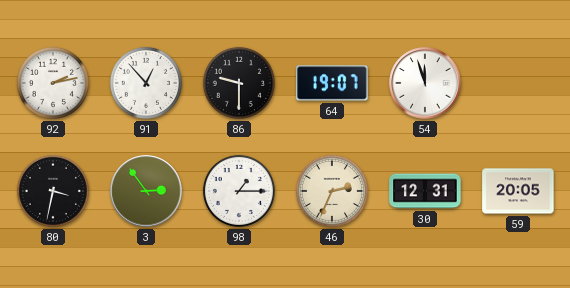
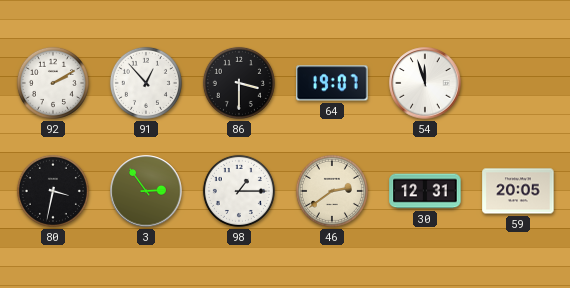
92: 2:13 -> 2:10
86: 9:30 -> 3:30
46: 2:34 -> 2:39
